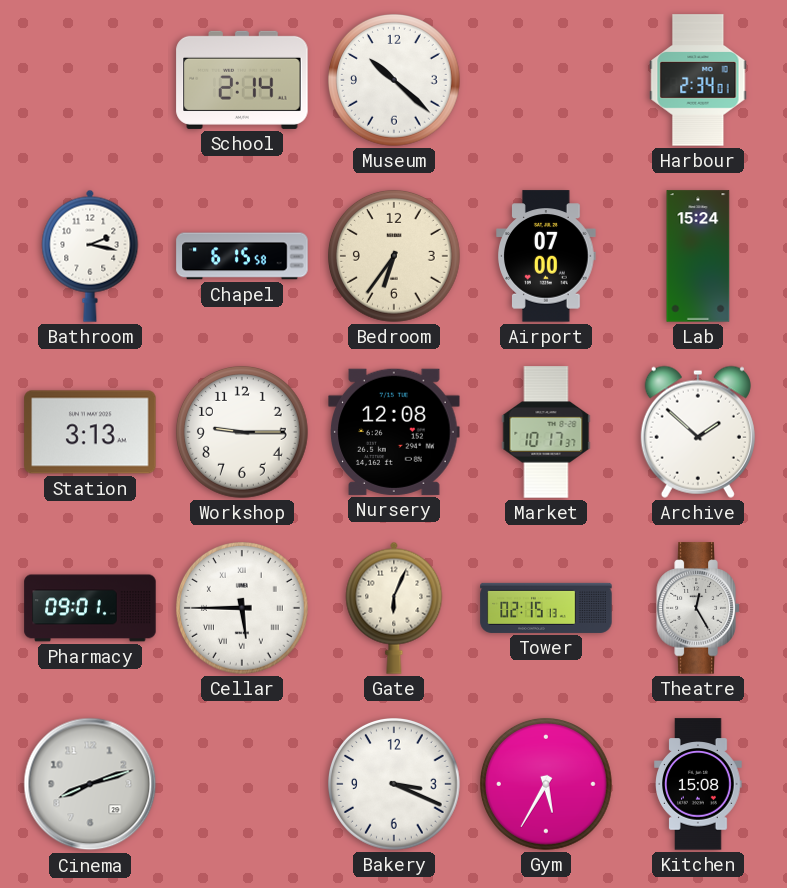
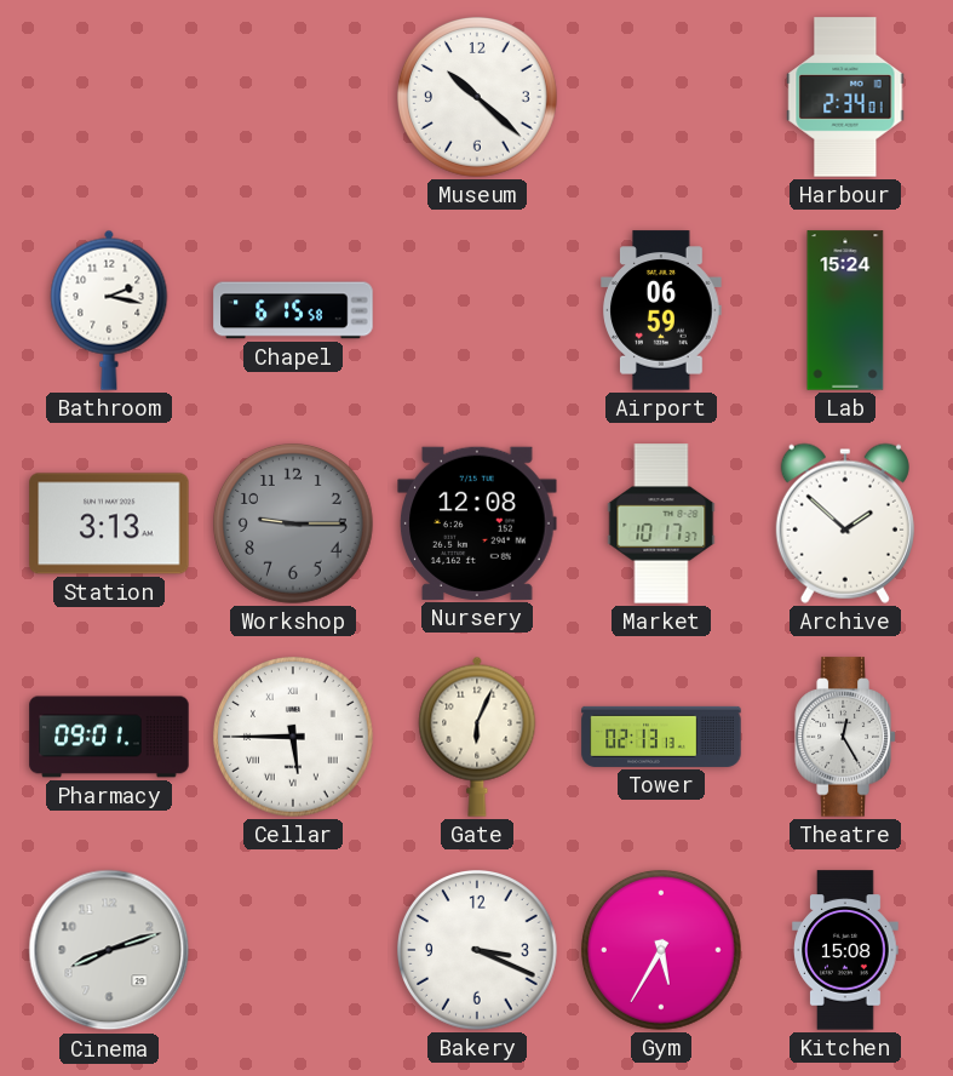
School: 2:14 -> none
Bedroom: 6:36 -> none
Airport: 07:00 -> 06:59
Workshop dial: white -> grey
Tower: 02:15 -> 02:13
